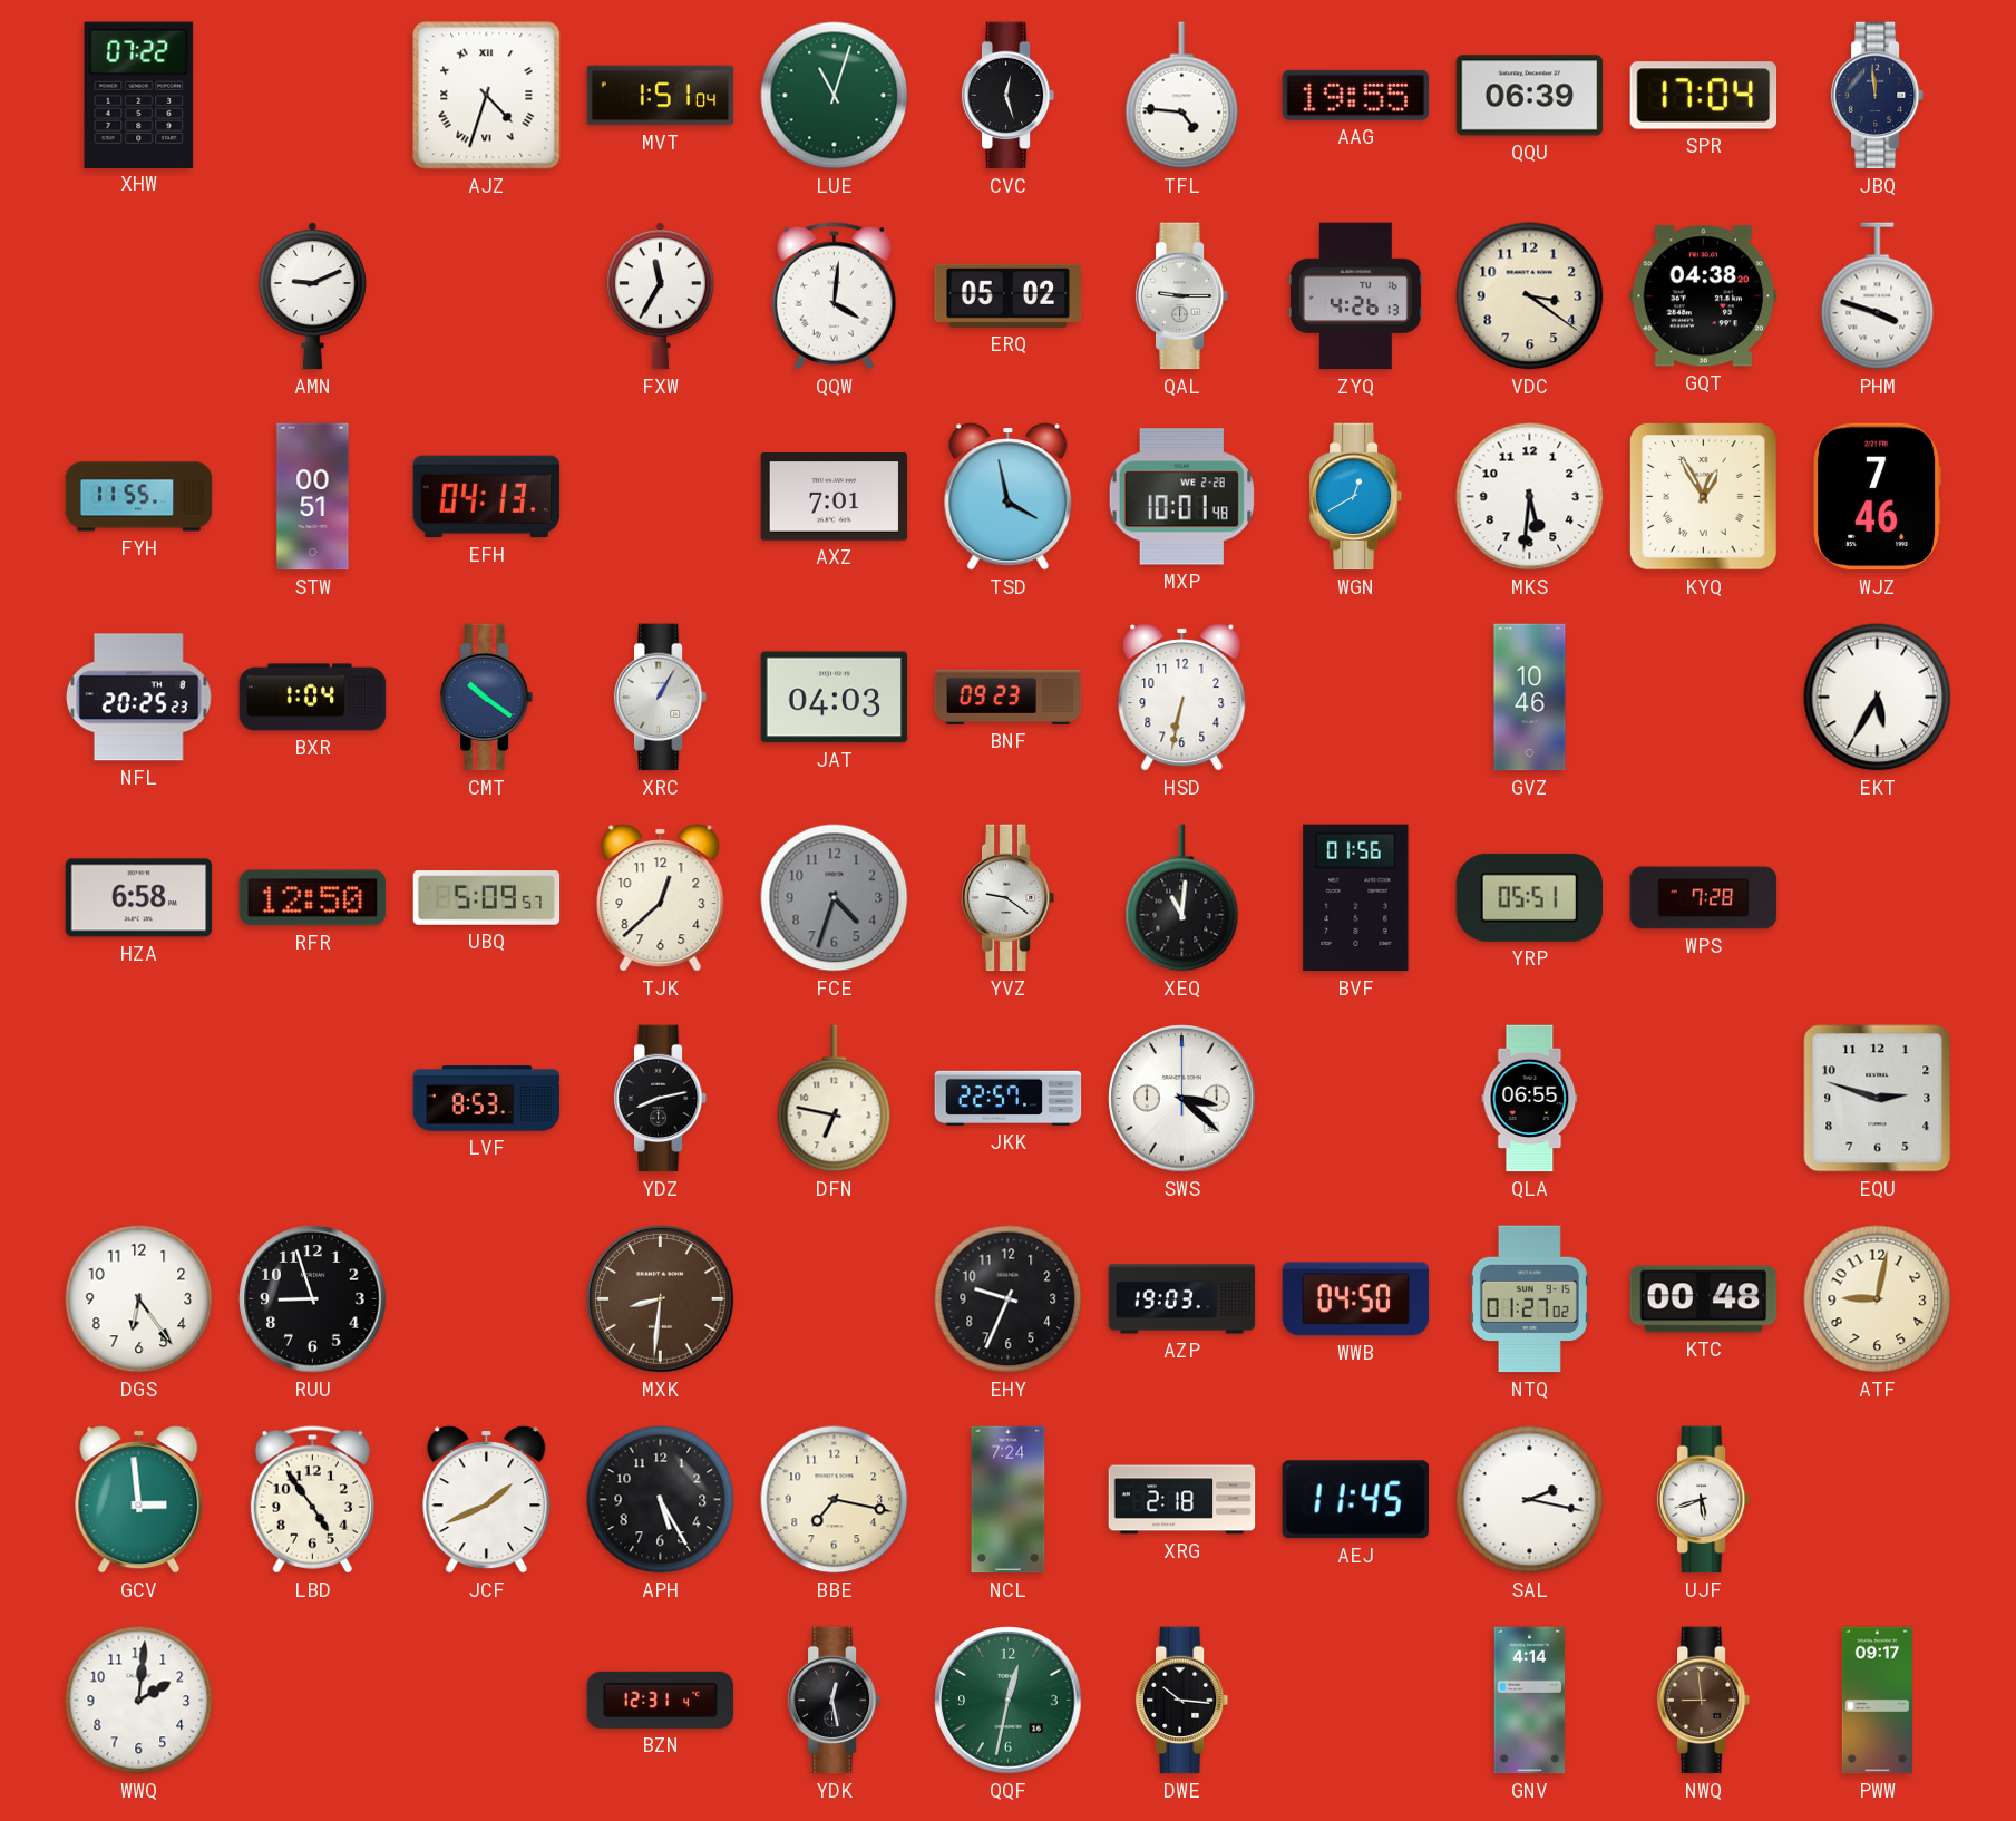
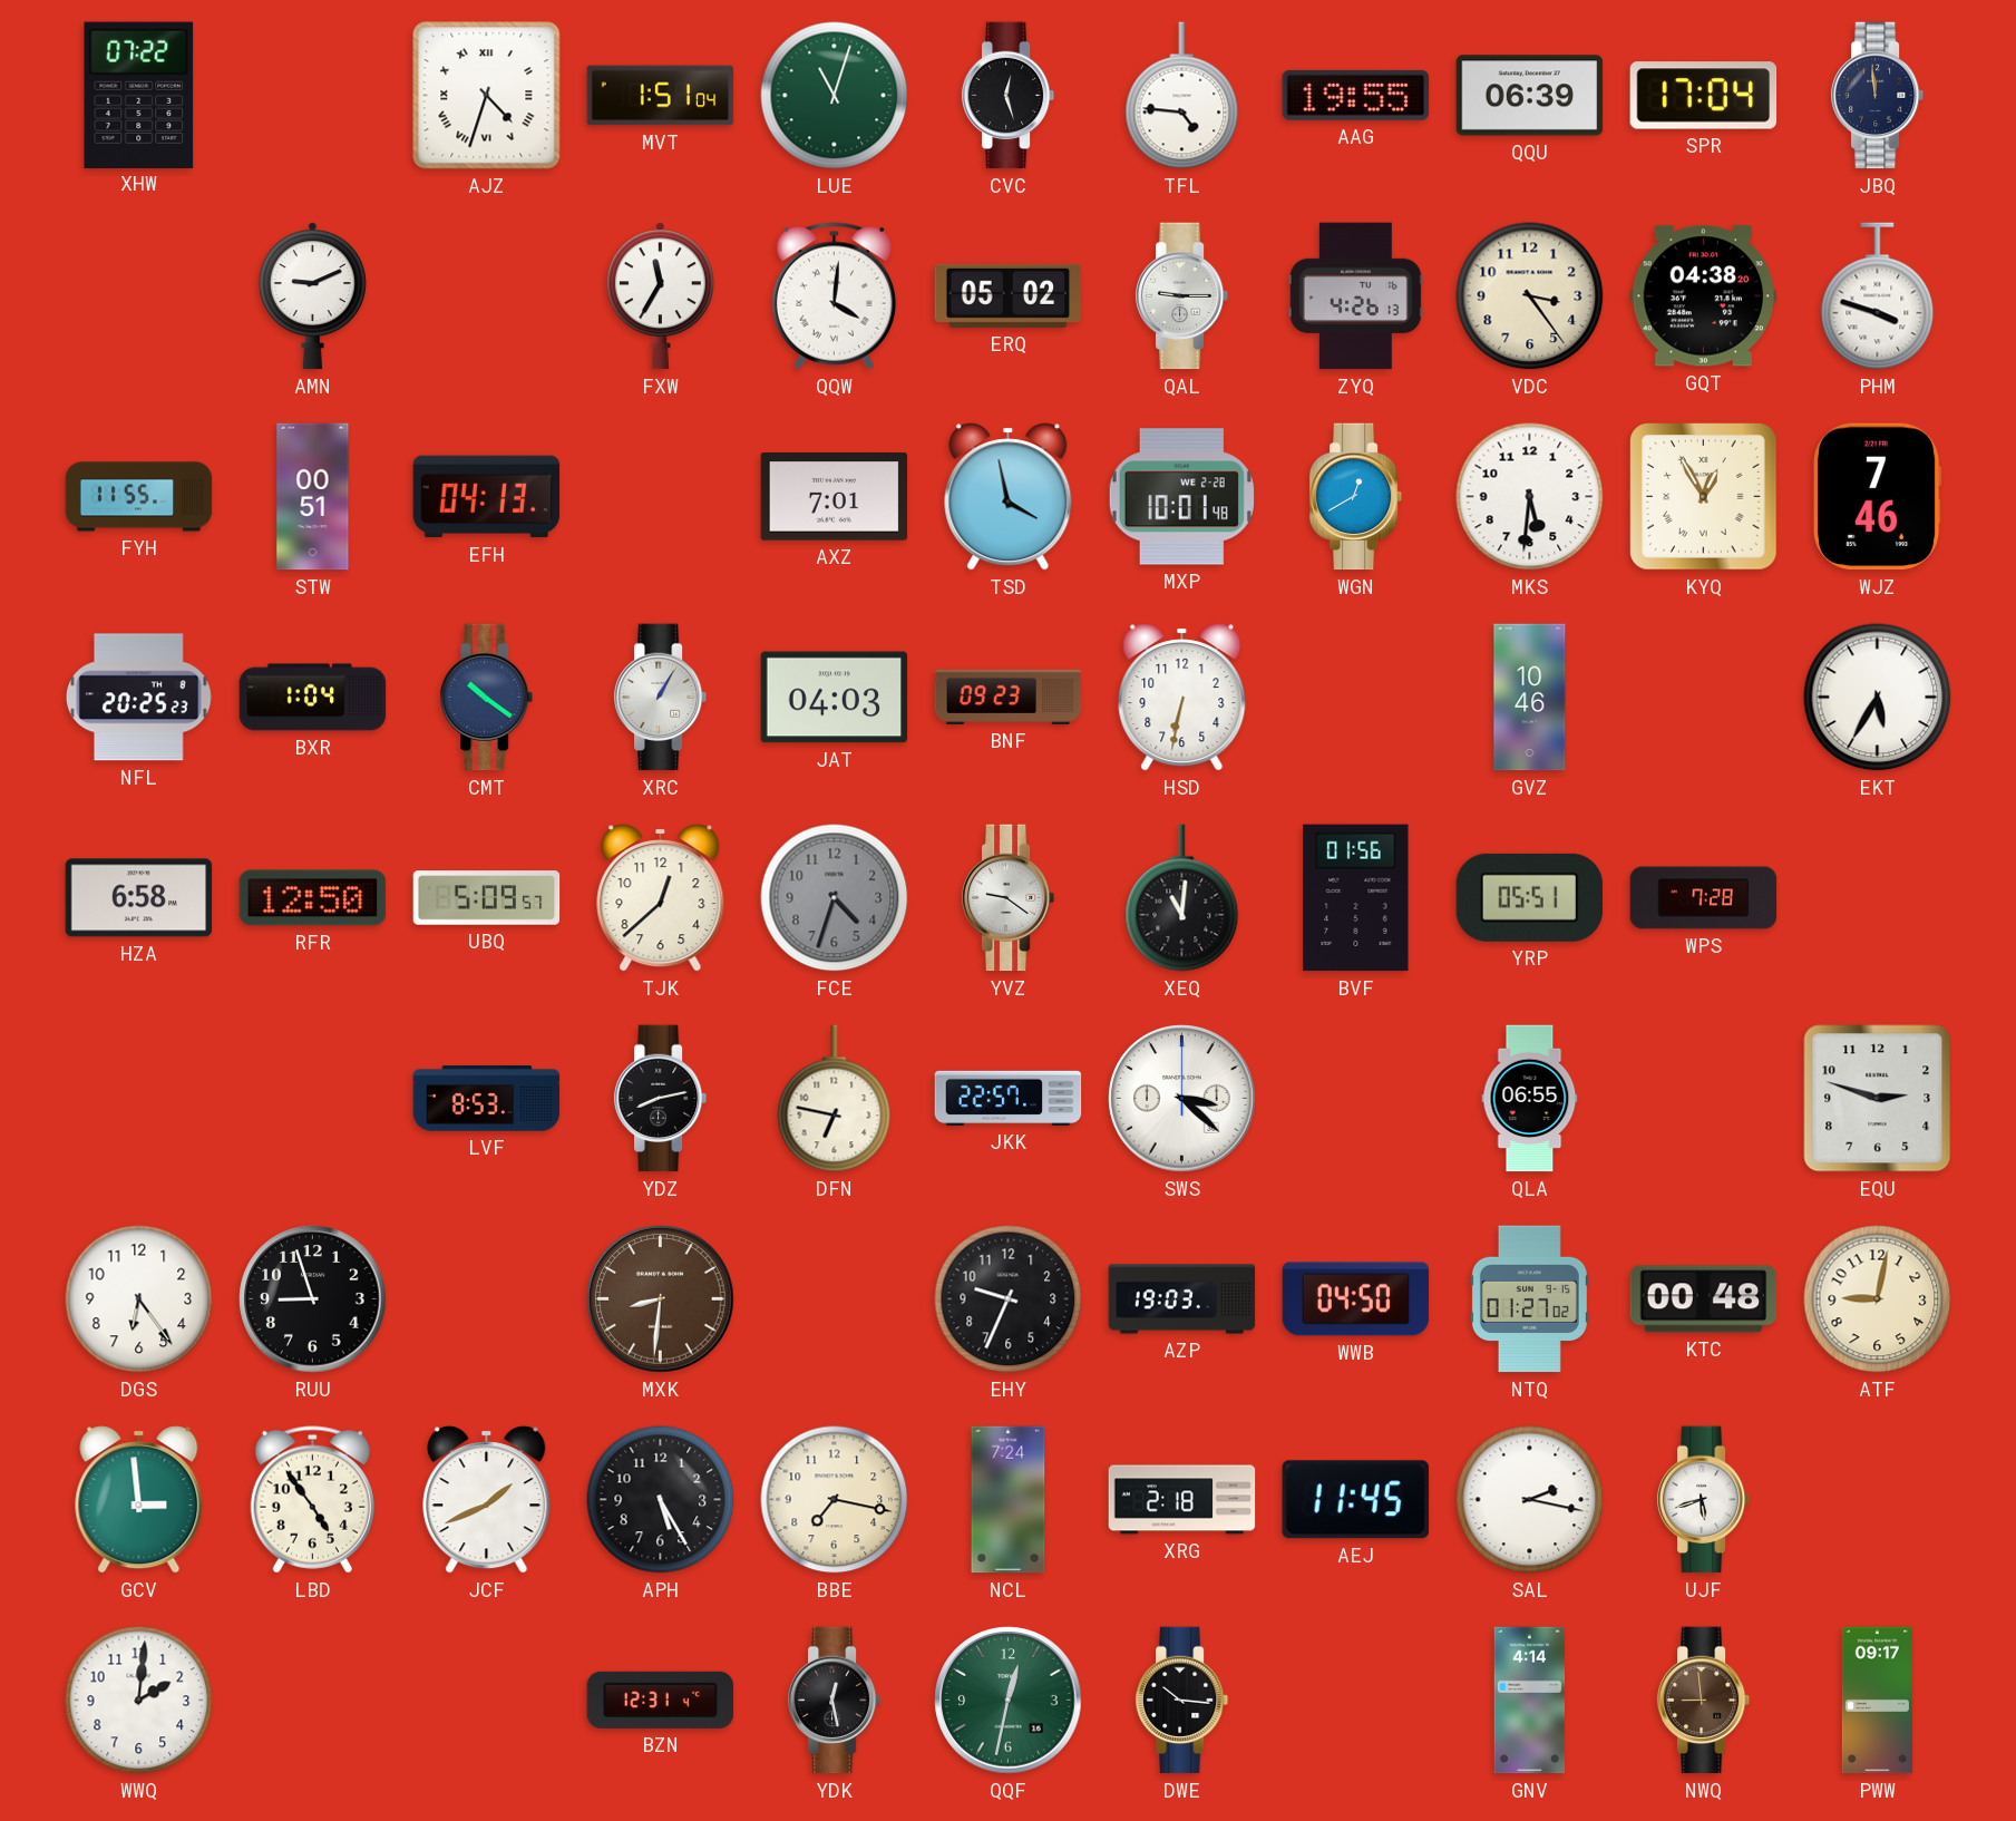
VDC: 3:21 -> 3:24
